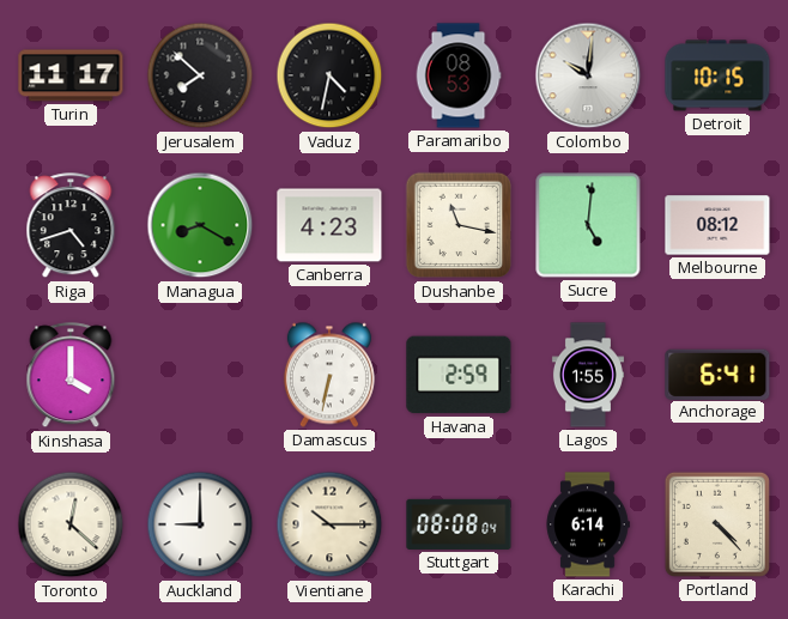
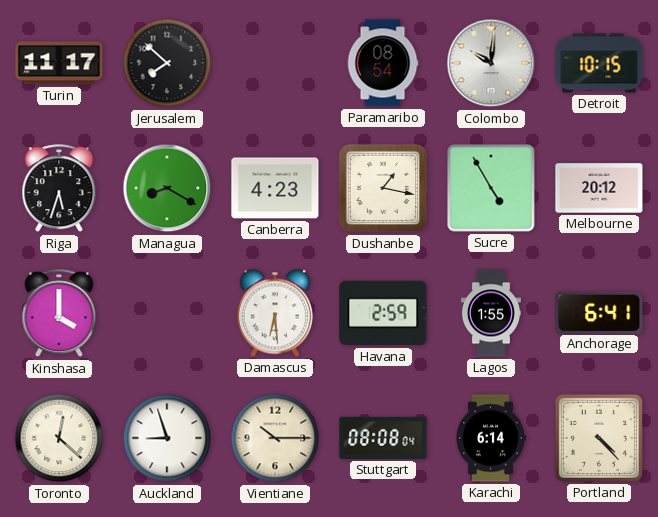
Vaduz: 4:32 -> none
Paramaribo: 08:53 -> 08:54
Riga: 4:42 -> 5:33
Dushanbe: 11:17 -> 1:17
Sucre: 5:01 -> 4:55
Melbourne: 08:12 -> 20:12
Damascus: 6:32 -> 6:29
Auckland: 9:00 -> 8:57
